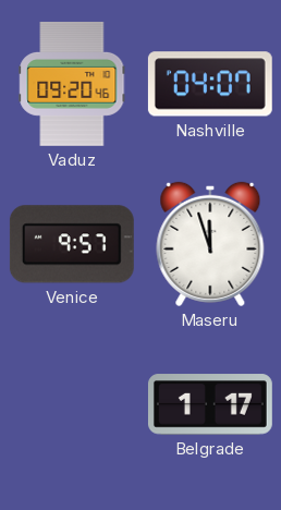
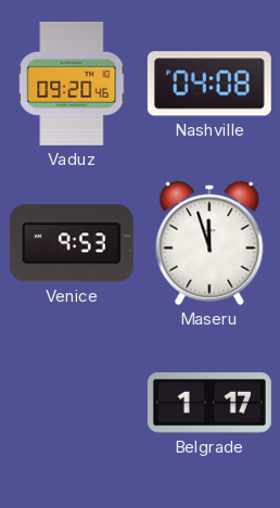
Nashville: 04:07 -> 04:08
Venice: 9:57 -> 9:53
